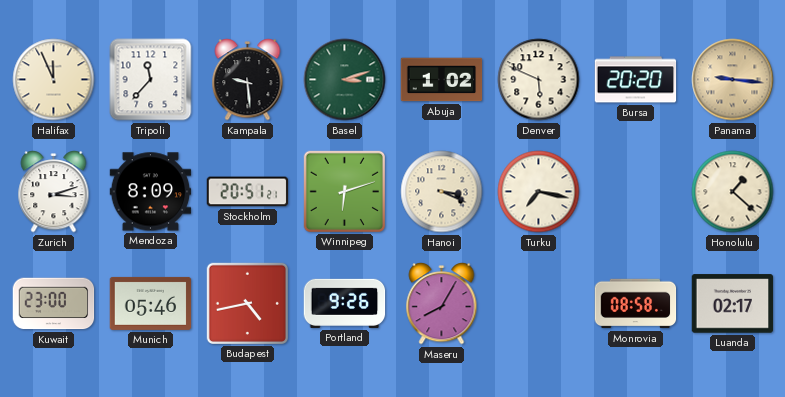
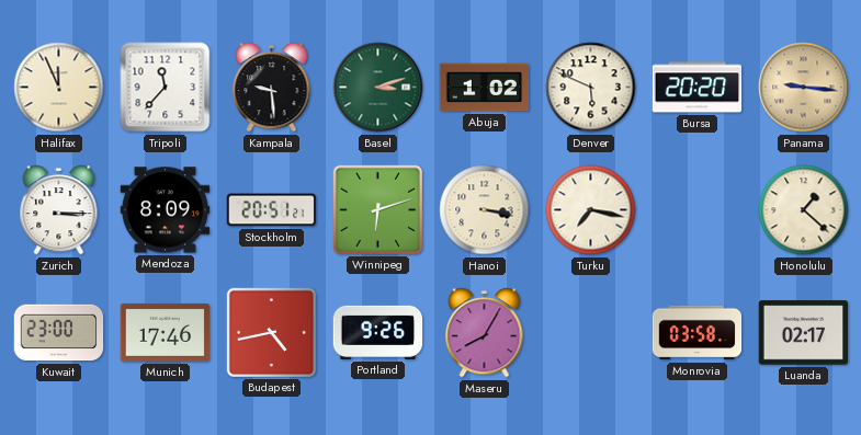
Zurich: 3:12 -> 3:15
Hanoi: 3:19 -> 3:17
Munich: 05:46 -> 17:46
Monrovia: 08:58 -> 03:58
